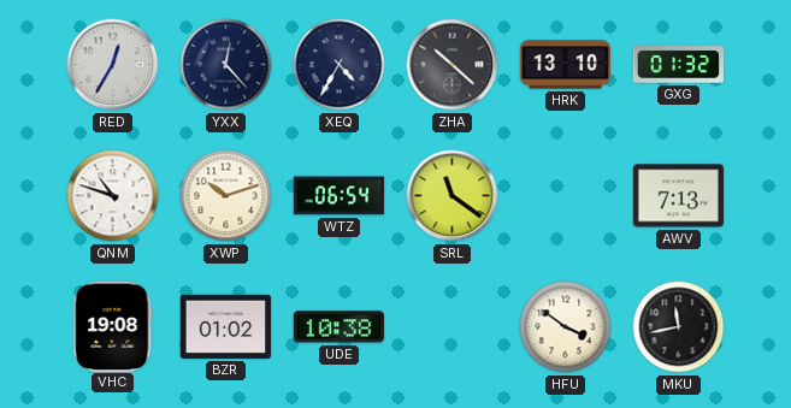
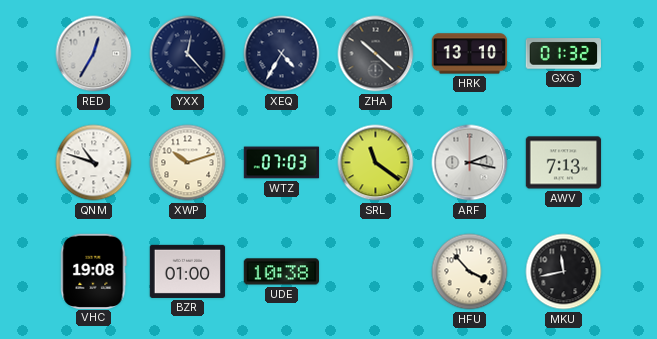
WTZ: 06:54 -> 07:03
ARF: none -> 2:17
BZR: 01:02 -> 01:00
HFU: 3:51 -> 3:53
